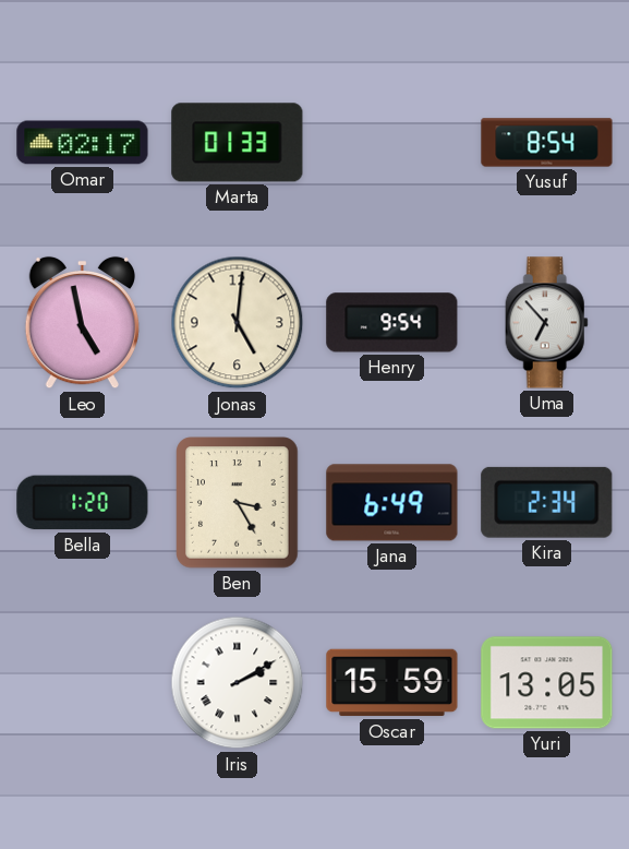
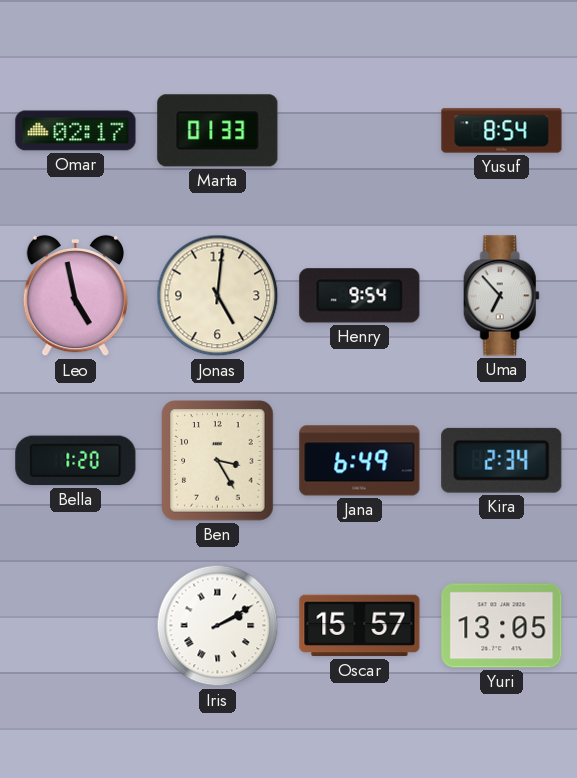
Oscar: 15:59 -> 15:57
